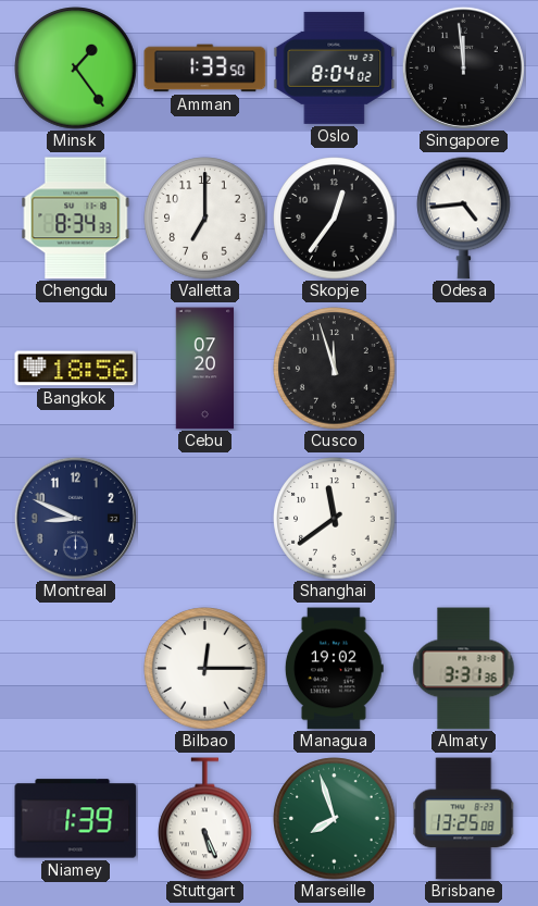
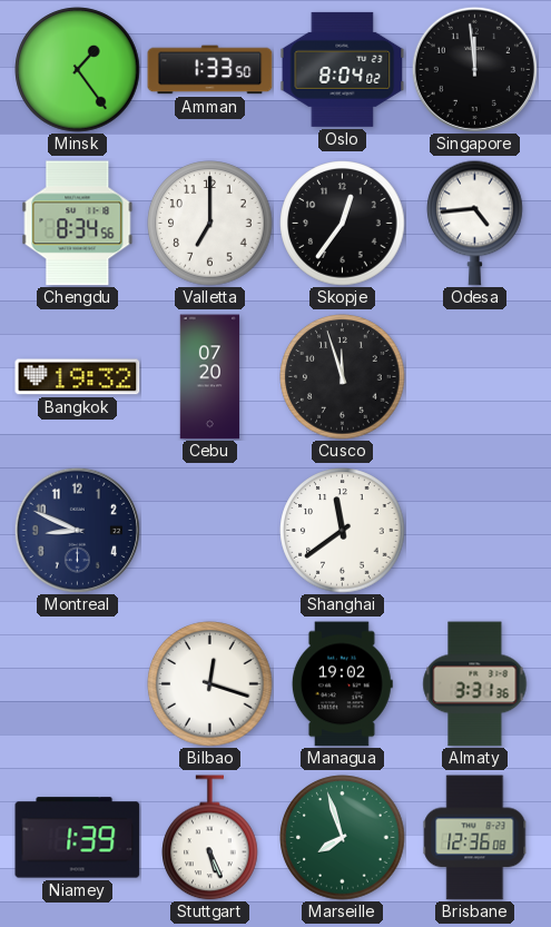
Chengdu: 8:34:33 -> 8:34:56
Bangkok: 18:56 -> 19:32
Bilbao: 12:15 -> 12:18
Brisbane: 13:25 -> 12:36
